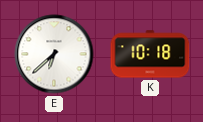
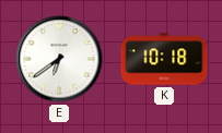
E: 6:38 -> 6:39
